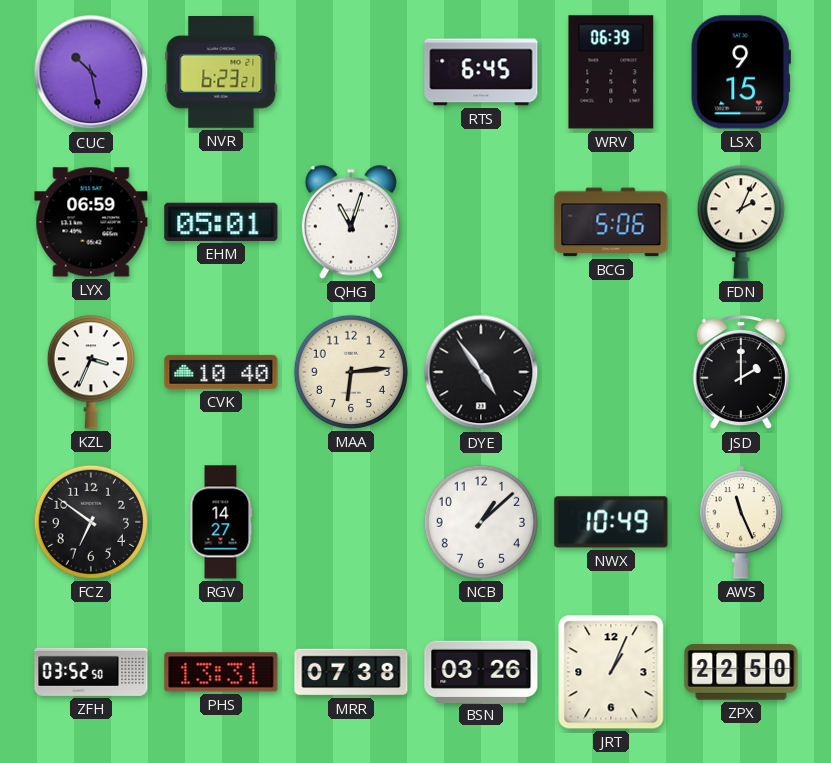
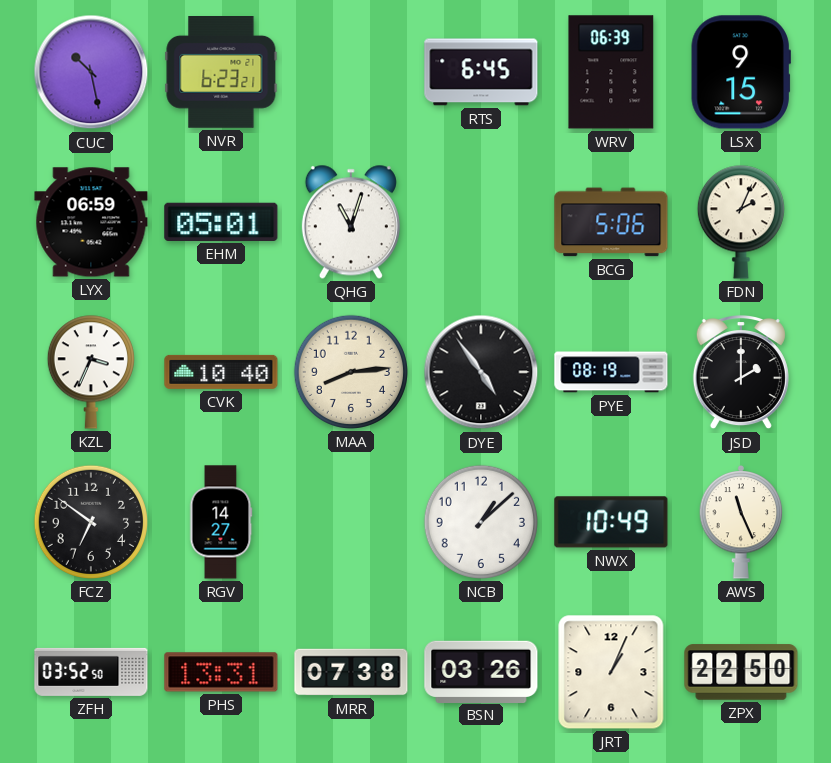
MAA: 6:14 -> 8:14
PYE: none -> 08:19
